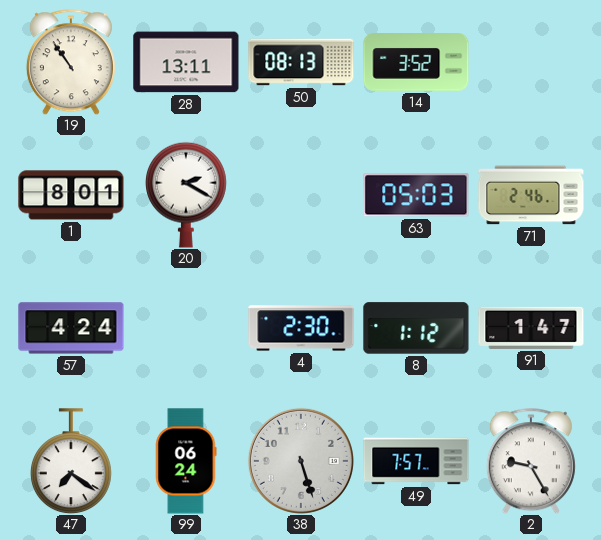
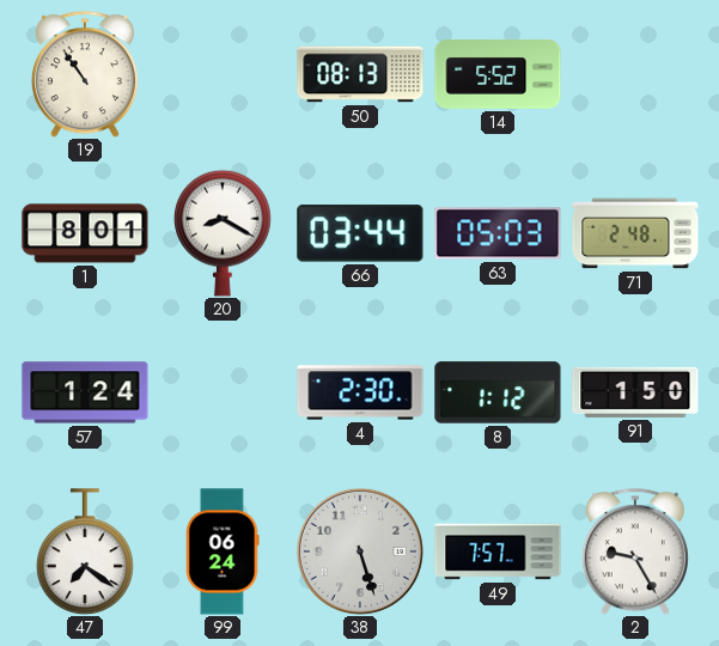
28: 13:11 -> none
14: 3:52 -> 5:52
20: 2:20 -> 8:20
66: none -> 03:44
71: 2:46 -> 2:48
57: 4:24 -> 1:24
91: 1:47 -> 1:50
